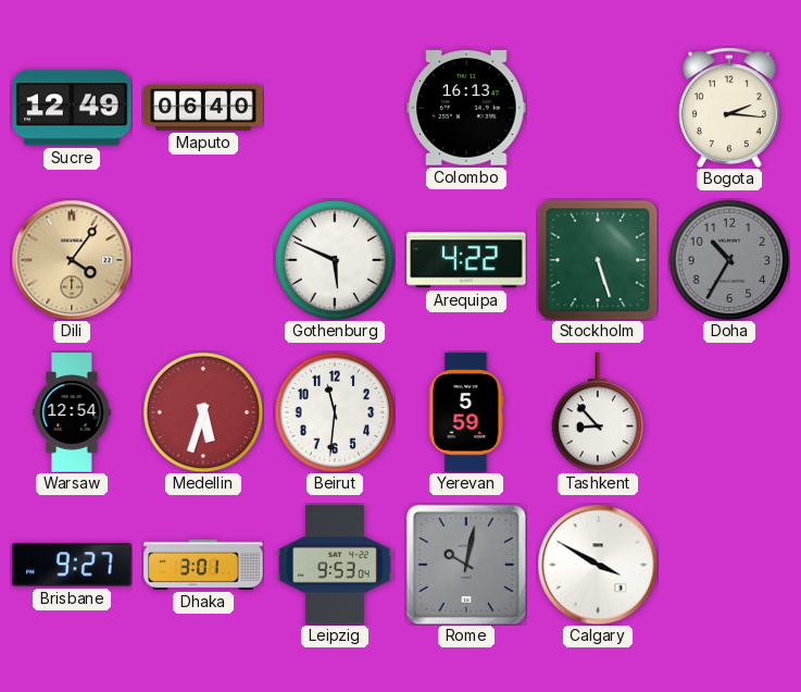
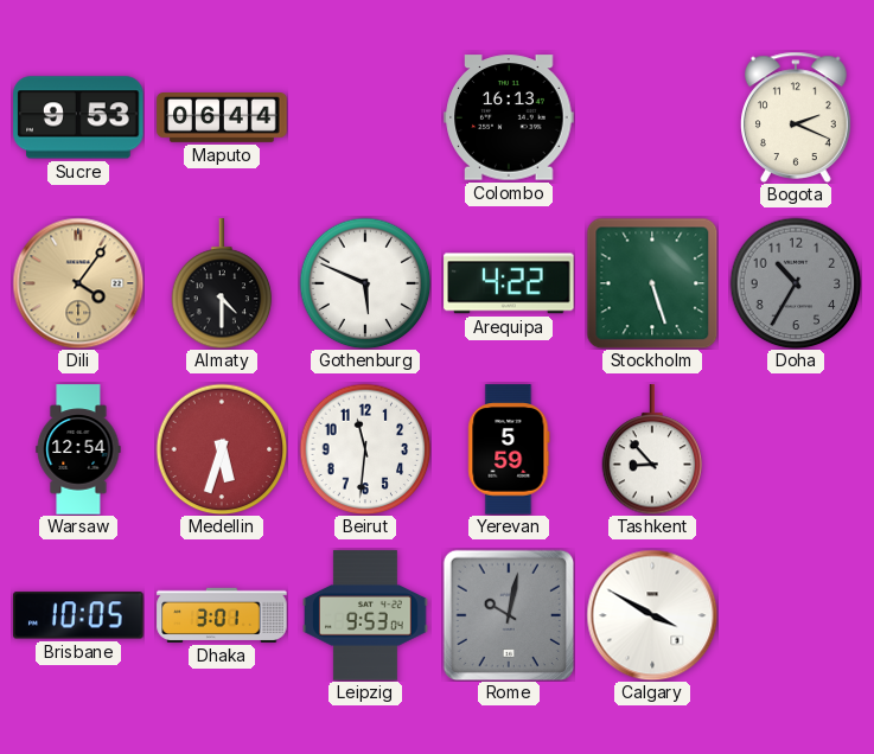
Sucre: 12:49 -> 9:53
Maputo: 06:40 -> 06:44
Bogota: 2:16 -> 2:19
Almaty: none -> 4:30
Brisbane: 9:27 -> 10:05
